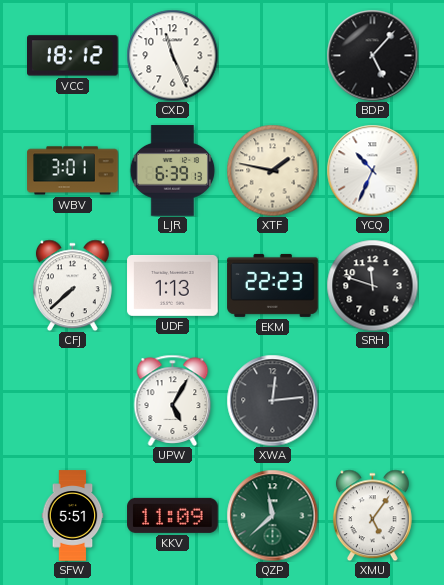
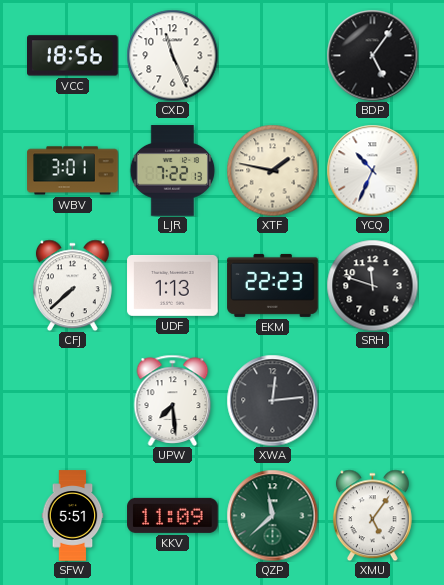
VCC: 18:12 -> 18:56
BDP: 5:07 -> 5:06
LJR: 6:39 -> 7:22
UPW: 5:05 -> 7:29
